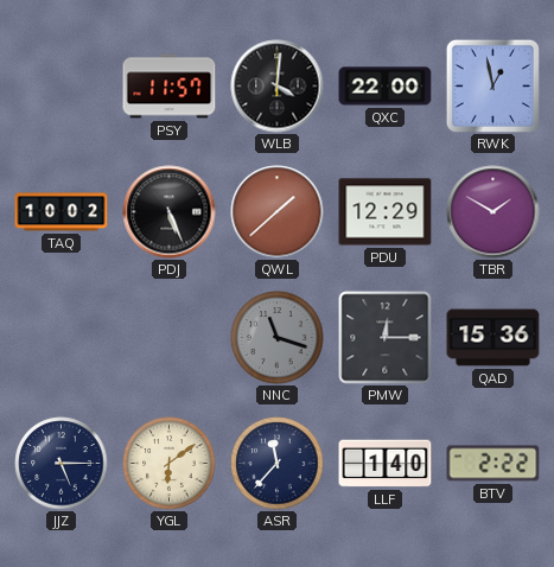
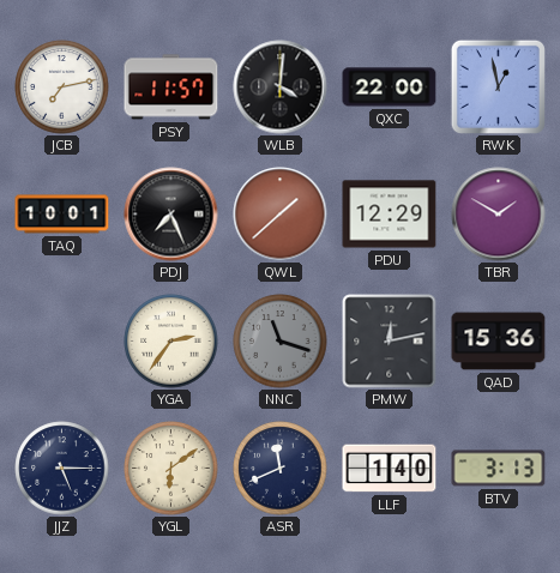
JCB: none -> 7:13
TAQ: 10:02 -> 10:01
PDJ: 5:26 -> 7:26
YGA: none -> 2:36
PMW: 12:15 -> 12:13
ASR: 11:37 -> 11:41
BTV: 2:22 -> 3:13
